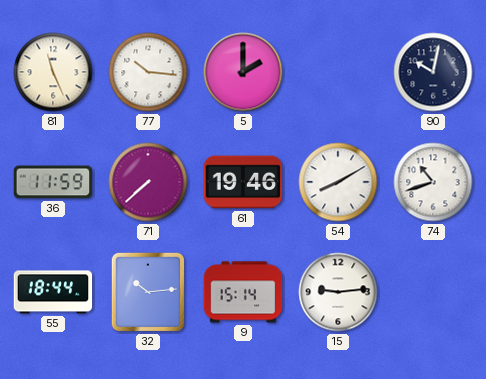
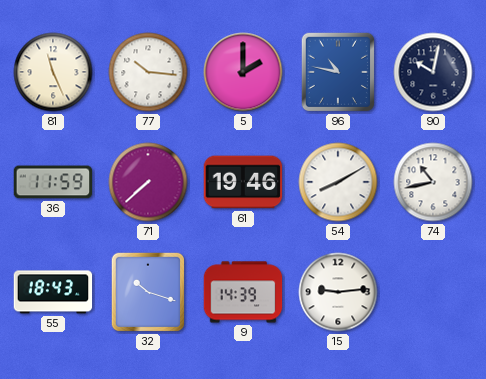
96: none -> 10:47
74: 10:42 -> 10:43
55: 18:44 -> 18:43
32: 10:14 -> 10:18
9: 15:14 -> 14:39
